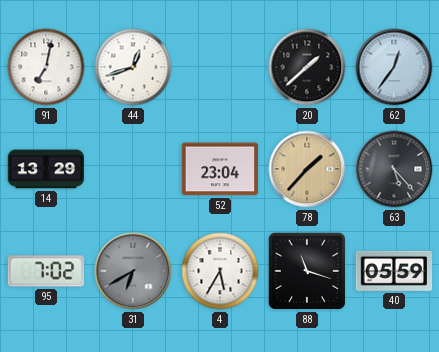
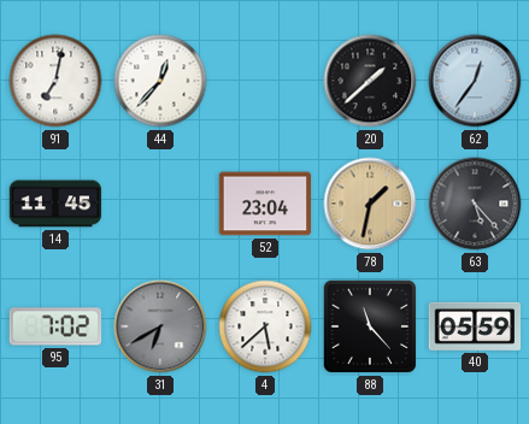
44: 12:42 -> 12:37
14: 13:29 -> 11:45
78: 1:37 -> 1:32
4: 5:35 -> 5:38
88: 11:18 -> 11:23
